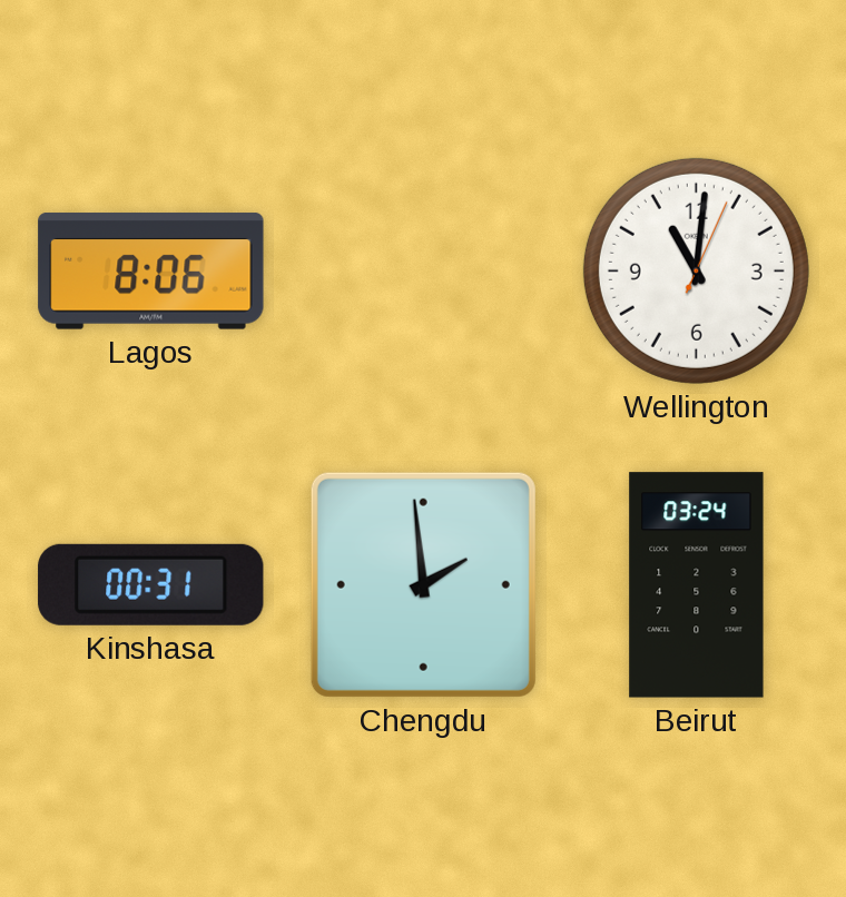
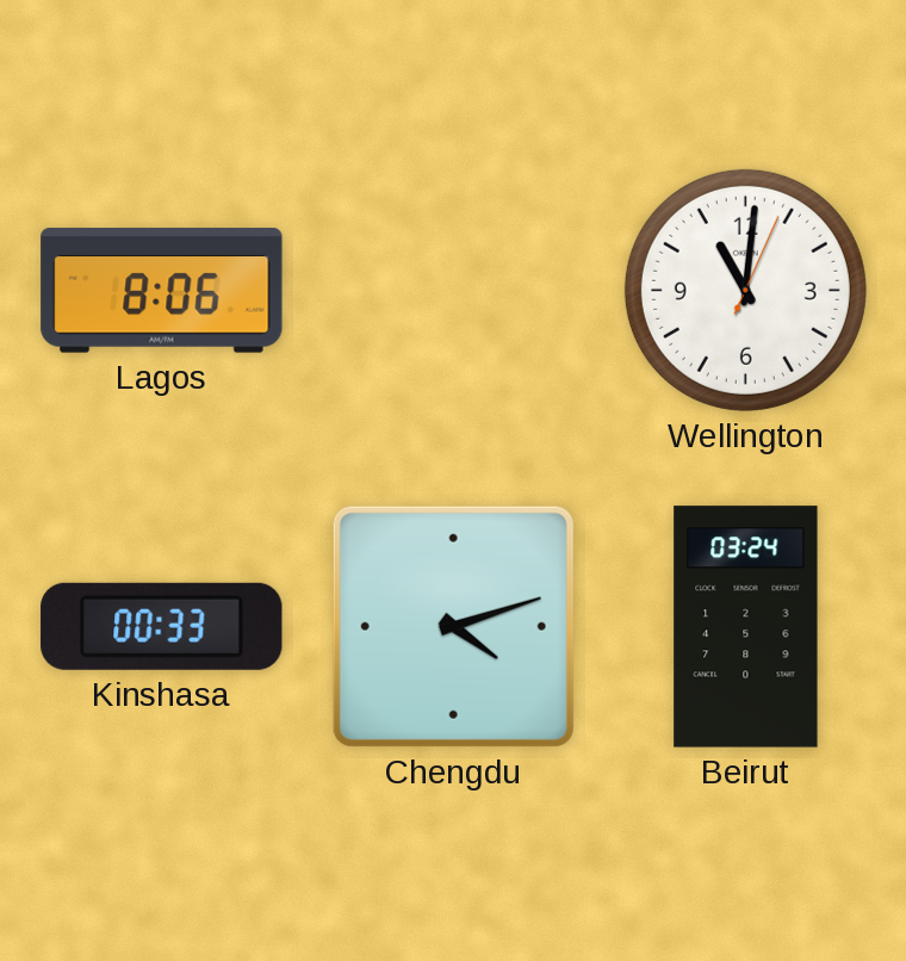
Kinshasa: 00:31 -> 00:33
Chengdu: 1:59 -> 4:12
